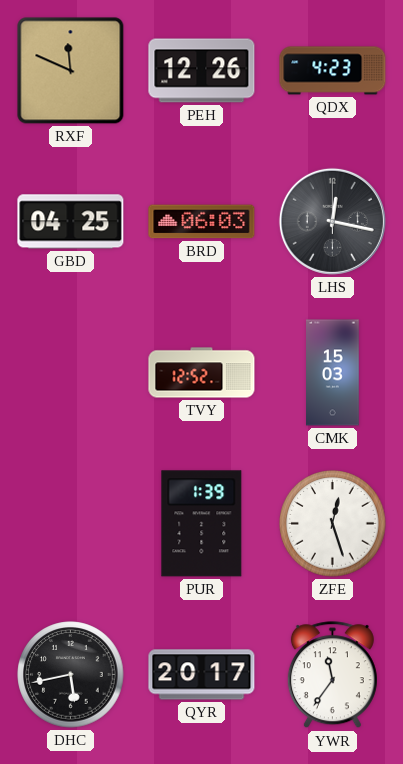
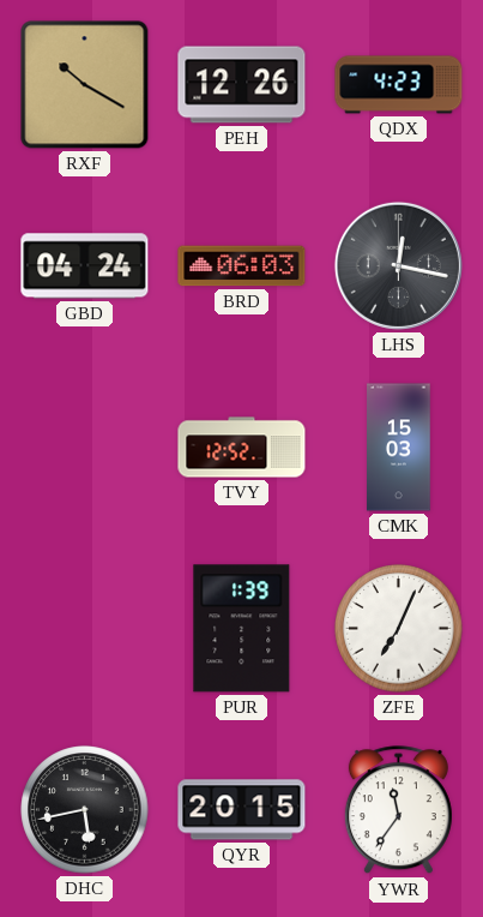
RXF: 11:49 -> 10:20
GBD: 04:25 -> 04:24
ZFE: 12:27 -> 7:04
QYR: 20:17 -> 20:15
